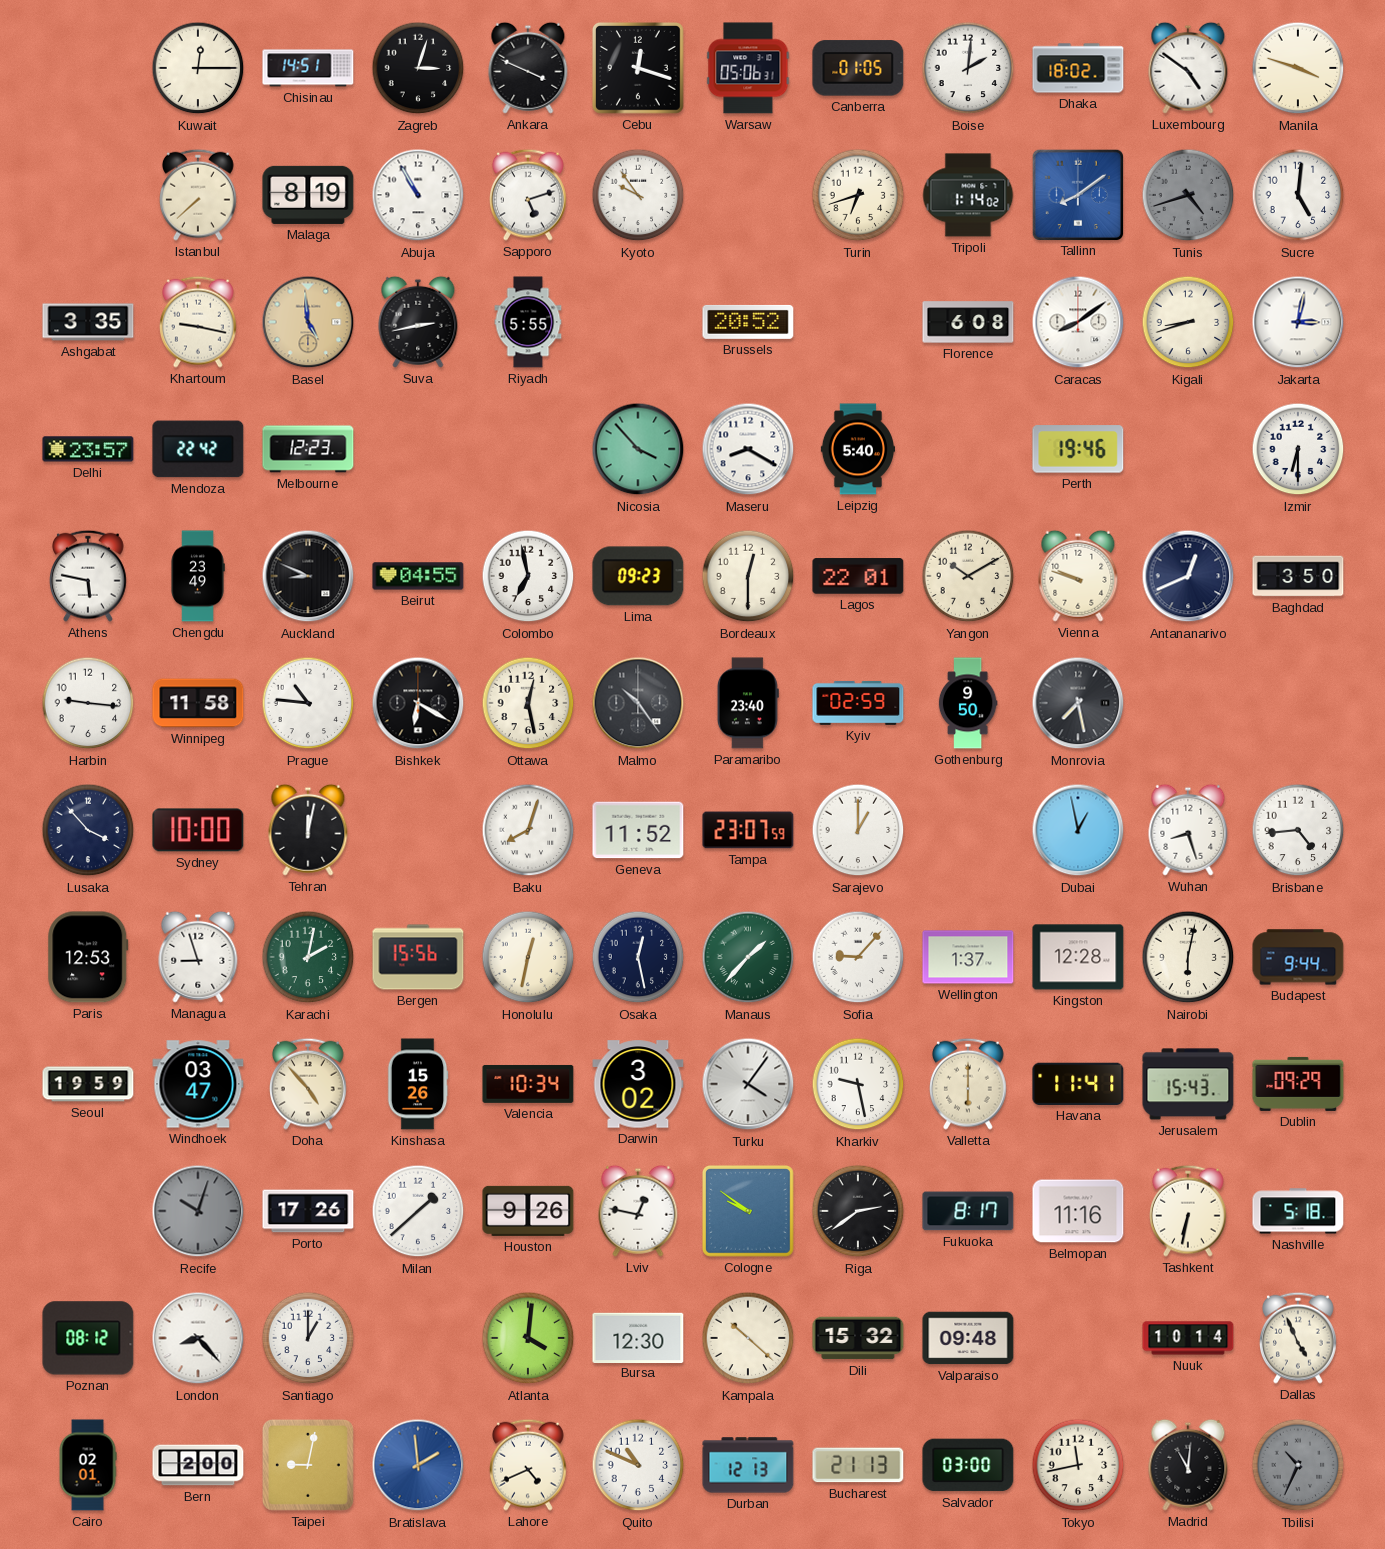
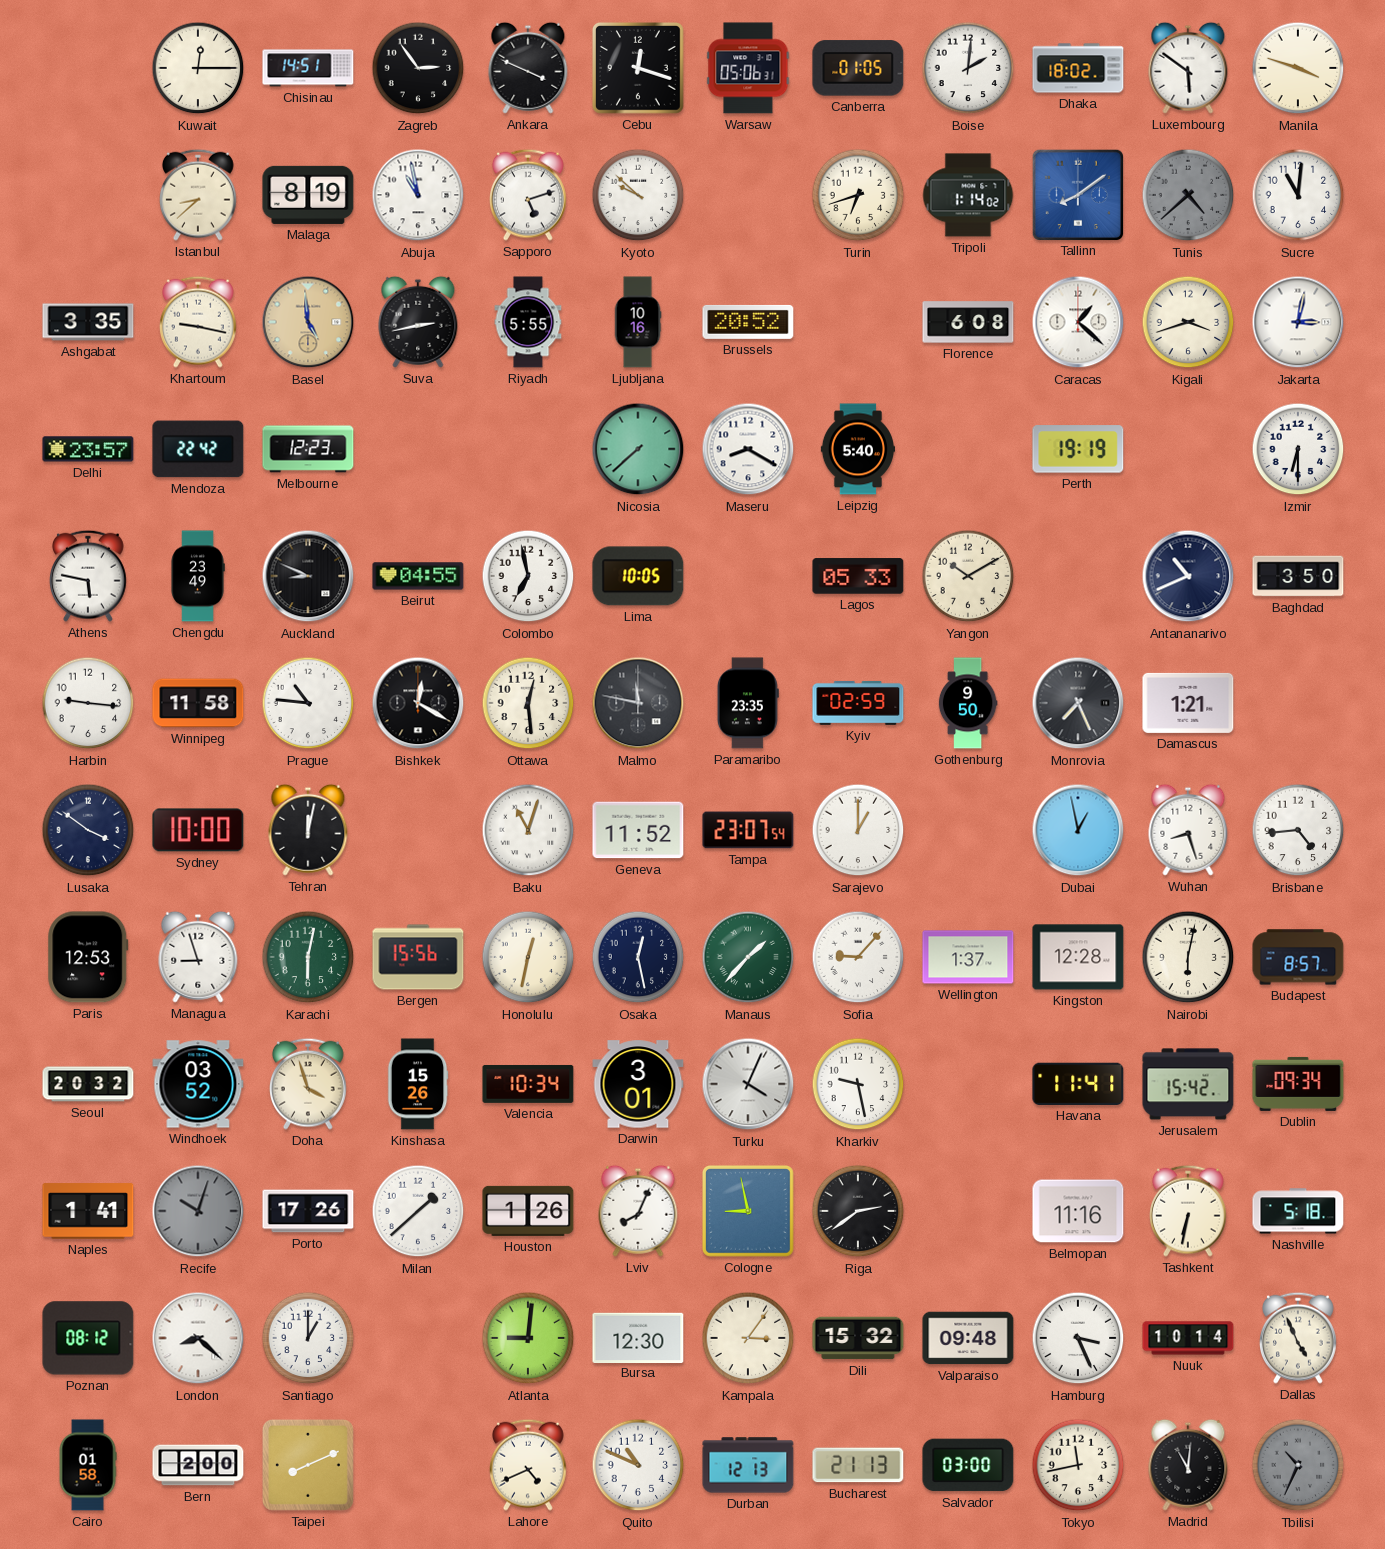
Zagreb: 3:03 -> 2:54
Luxembourg: 4:51 -> 5:51
Istanbul: 7:38 -> 8:38
Abuja: 10:55 -> 10:58
Kyoto: 9:54 -> 9:52
Tunis: 4:42 -> 4:38
Sucre: 5:01 -> 11:01
Ljubljana: none -> 10:16
Caracas: 8:09 -> 1:22
Kigali: 8:42 -> 3:42
Nicosia: 3:53 -> 7:38
Perth: 19:46 -> 19:19
Lima: 09:23 -> 10:05
Bordeaux: 12:30 -> none
Lagos: 22:01 -> 05:33
Vienna: 9:48 -> none
Antananarivo: 12:41 -> 10:41
Bishkek: 6:20 -> 12:20
Ottawa: 12:28 -> 12:29
Malmo: 10:24 -> 11:47
Paramaribo: 23:40 -> 23:35
Monrovia: 7:28 -> 7:26
Damascus: none -> 1:21
Lusaka: 3:53 -> 3:51
Baku: 8:03 -> 11:03
Tampa: 23:07:59 -> 23:07:54
Karachi: 2:02 -> 6:02
Budapest: 9:44 -> 8:57
Seoul: 19:59 -> 20:32
Windhoek: 03:47 -> 03:52
Doha: 4:53 -> 3:57
Darwin: 3:02 -> 3:01
Turku: 4:06 -> 4:04
Valletta: 6:00 -> none
Jerusalem: 15:43 -> 15:42
Dublin: 09:29 -> 09:34
Naples: none -> 1:41
Houston: 9:26 -> 1:26
Lviv: 12:47 -> 8:04
Cologne: 9:51 -> 8:58
Fukuoka: 8:17 -> none
London: 8:23 -> 8:22
Atlanta: 4:01 -> 9:01
Kampala: 10:22 -> 3:06
Hamburg: none -> 3:26
Cairo: 02:01 -> 01:58
Taipei: 9:02 -> 8:11
Bratislava: 1:59 -> none
